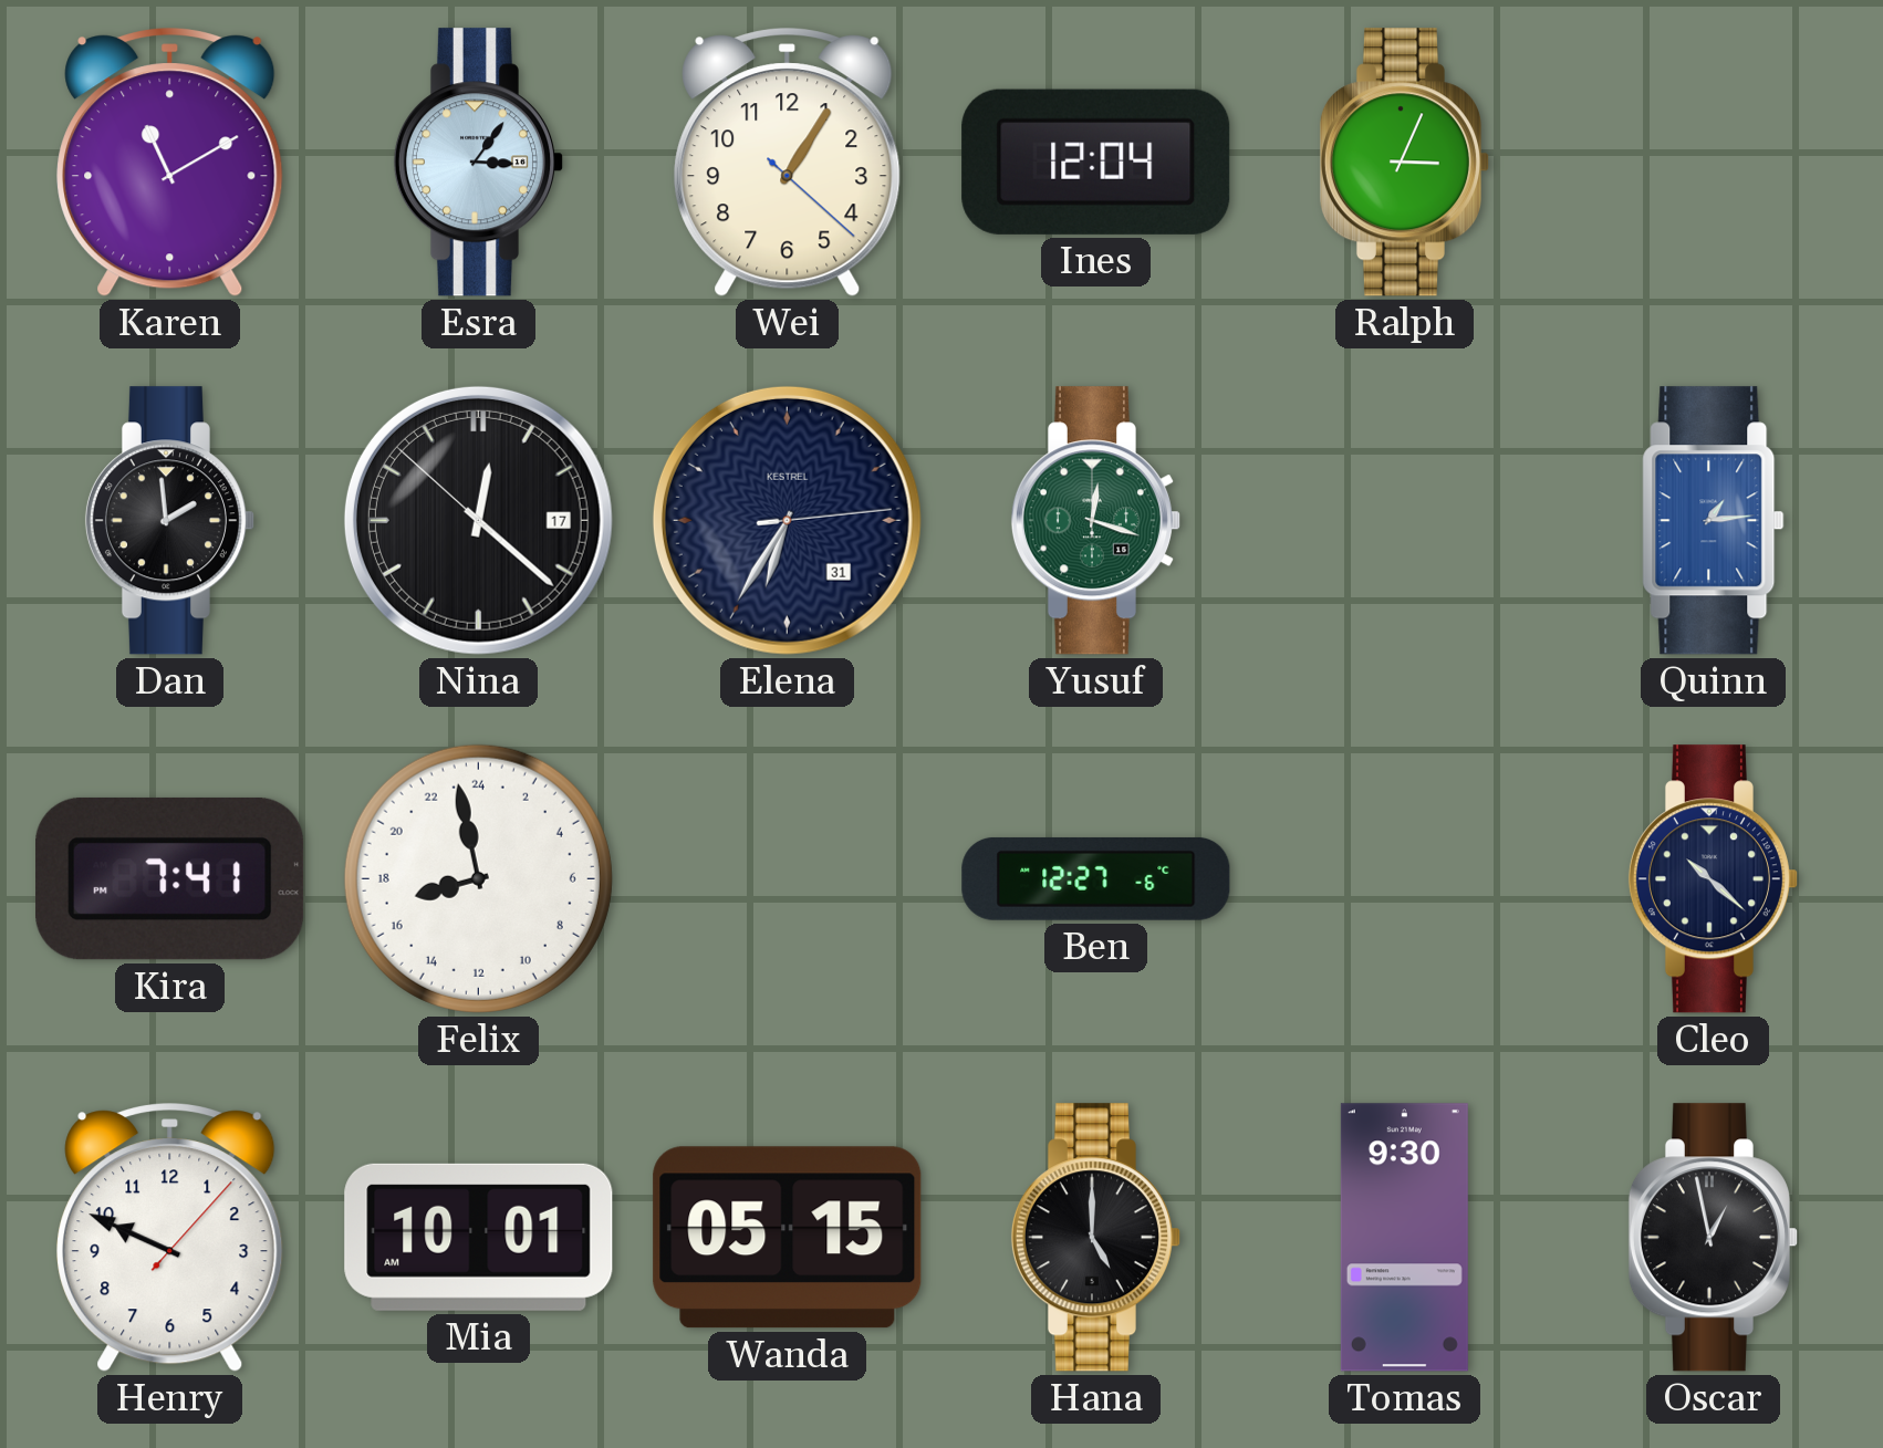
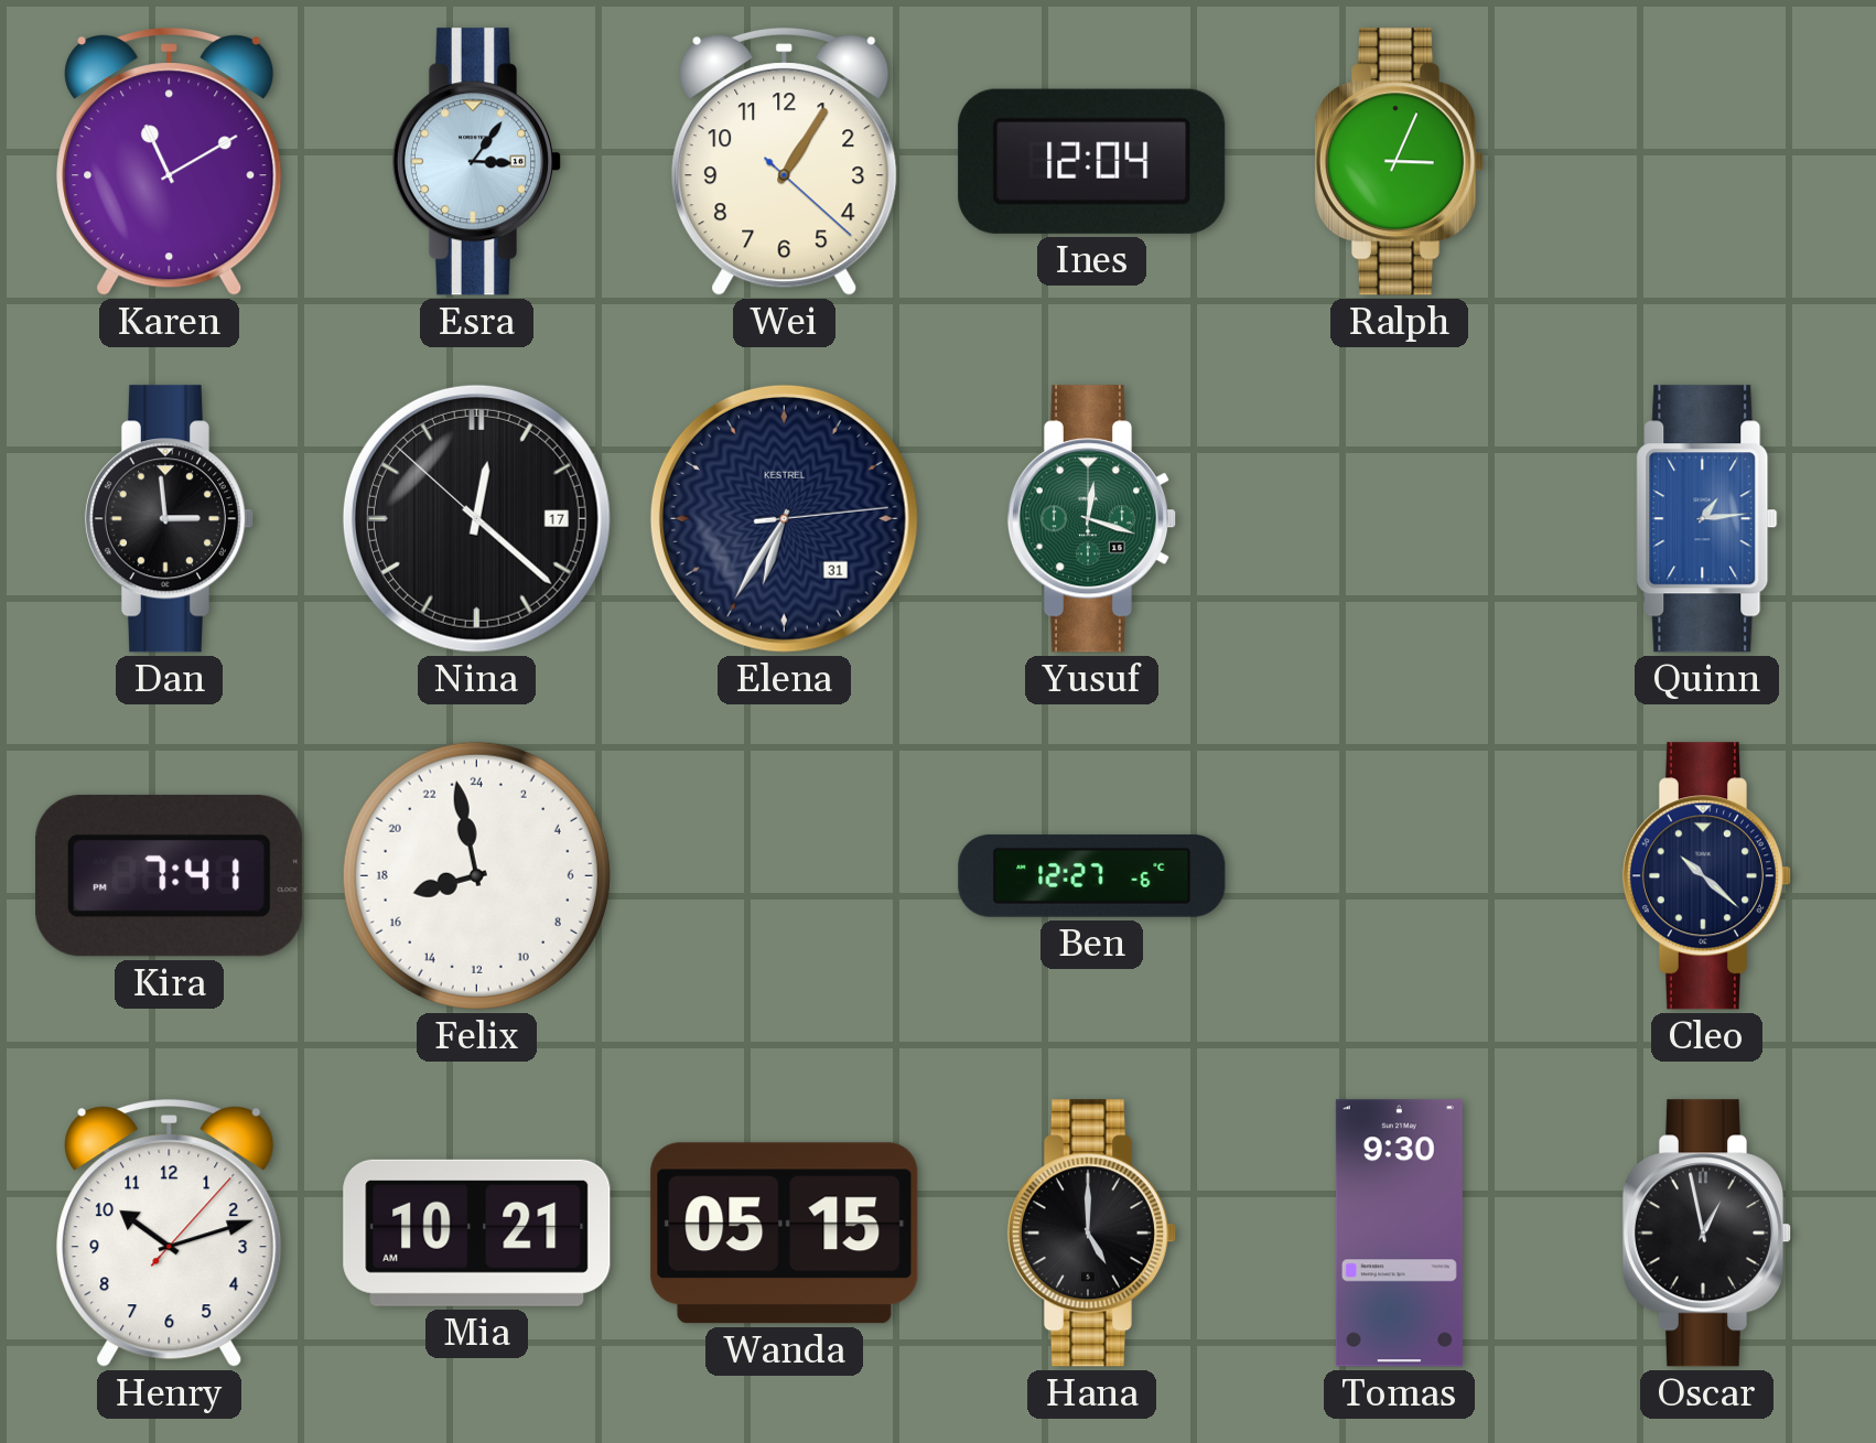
Dan: 1:59 -> 2:59
Henry: 9:49 -> 10:12
Mia: 10:01 -> 10:21
